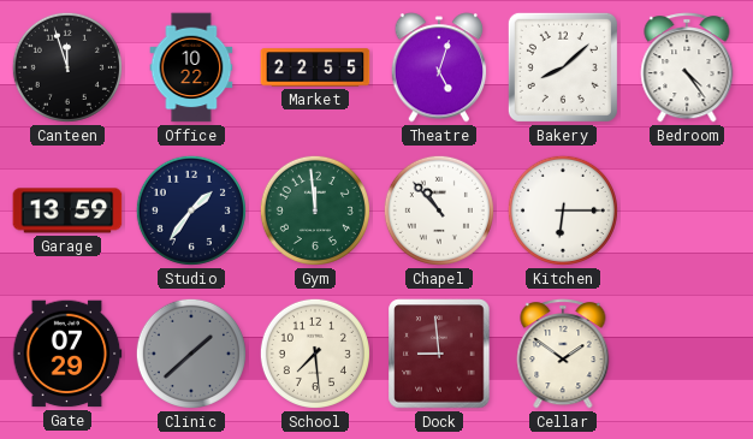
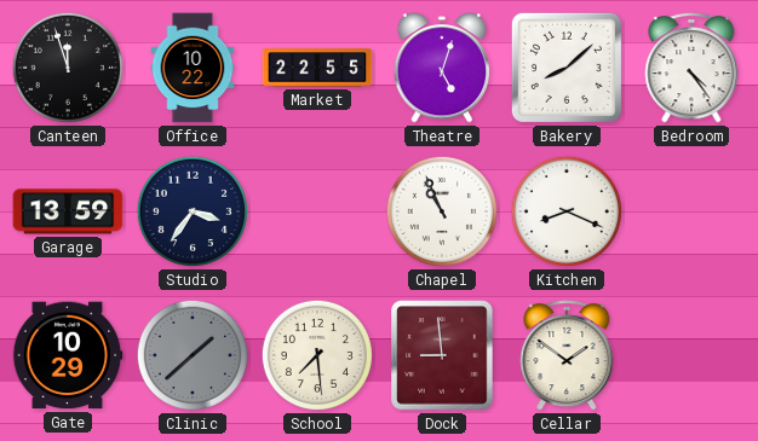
Studio: 1:36 -> 3:36
Gym: 11:59 -> none
Chapel: 10:53 -> 10:56
Kitchen: 6:15 -> 8:19
Gate: 07:29 -> 10:29
